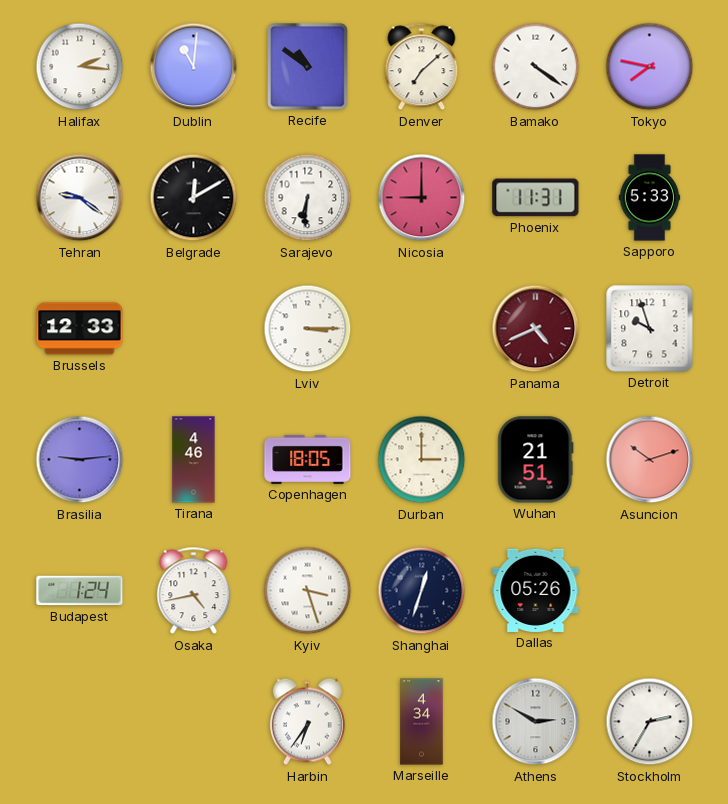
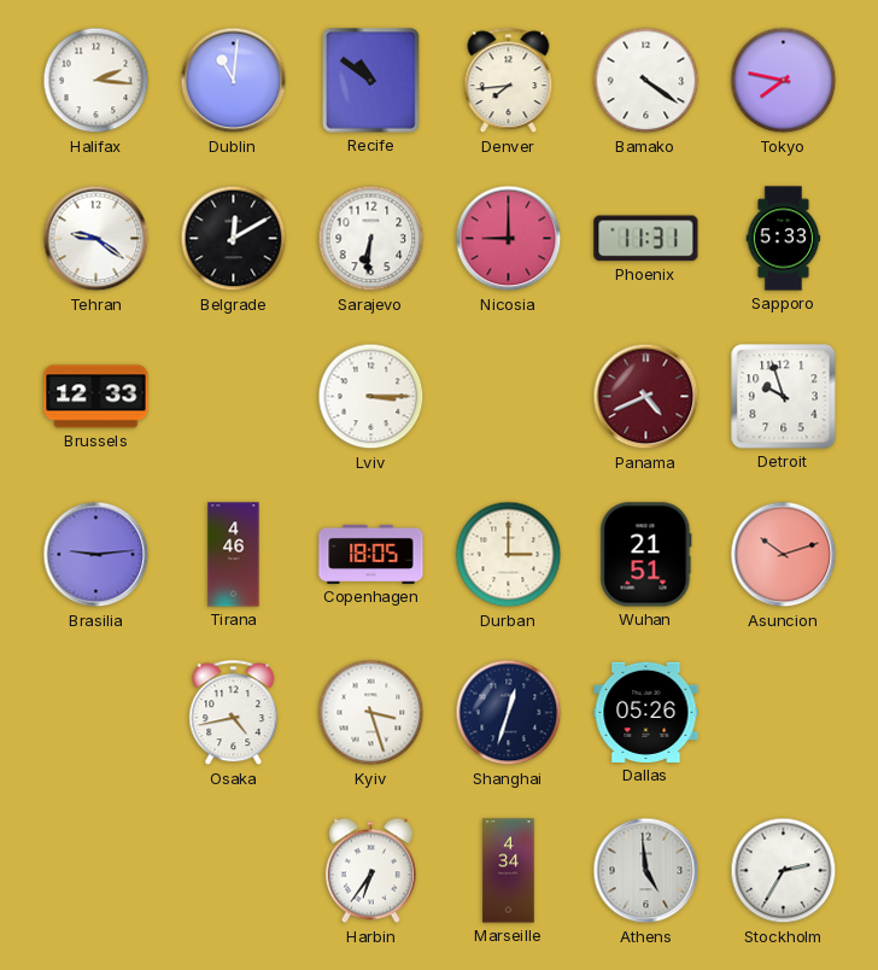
Denver: 7:08 -> 7:44
Budapest: 1:24 -> none
Athens: 2:50 -> 4:59
